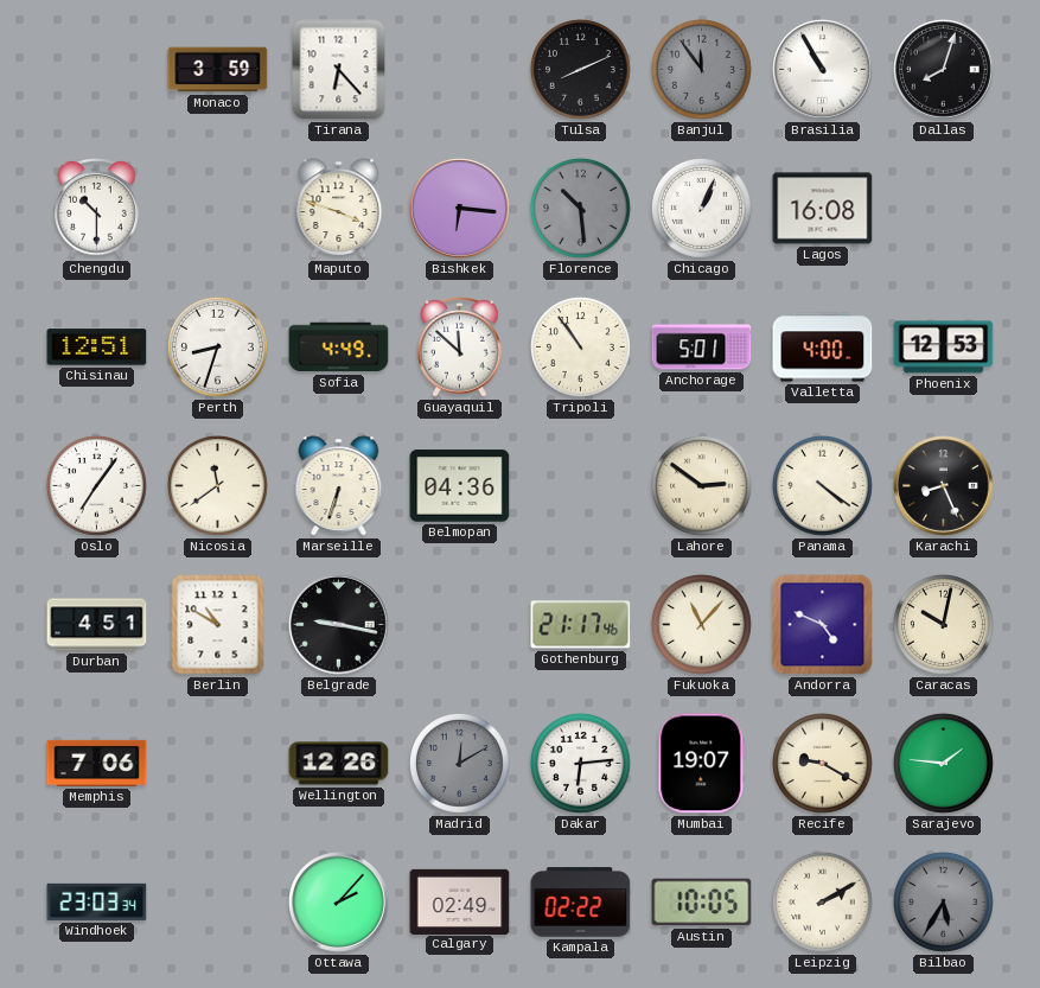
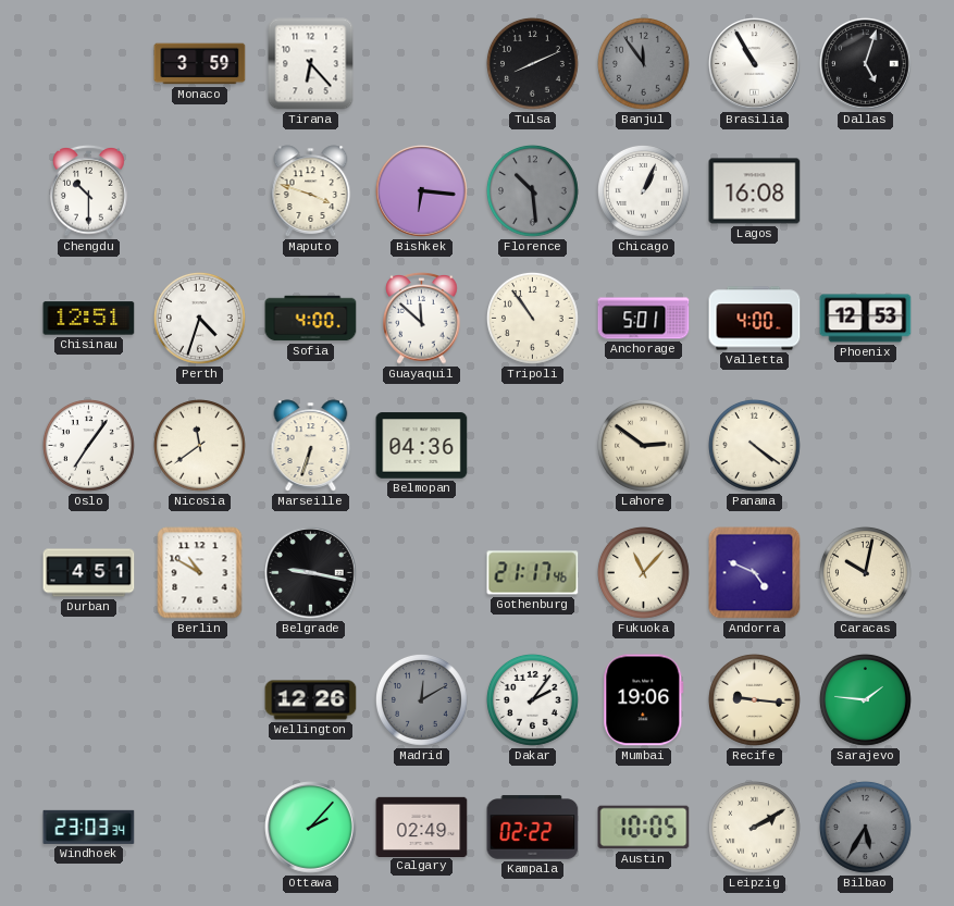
Dallas: 8:03 -> 5:03
Perth: 8:33 -> 4:33
Sofia: 4:49 -> 4:00
Karachi: 8:26 -> none
Memphis: 7:06 -> none
Dakar: 6:14 -> 2:06
Mumbai: 19:07 -> 19:06
Recife: 9:20 -> 9:16
